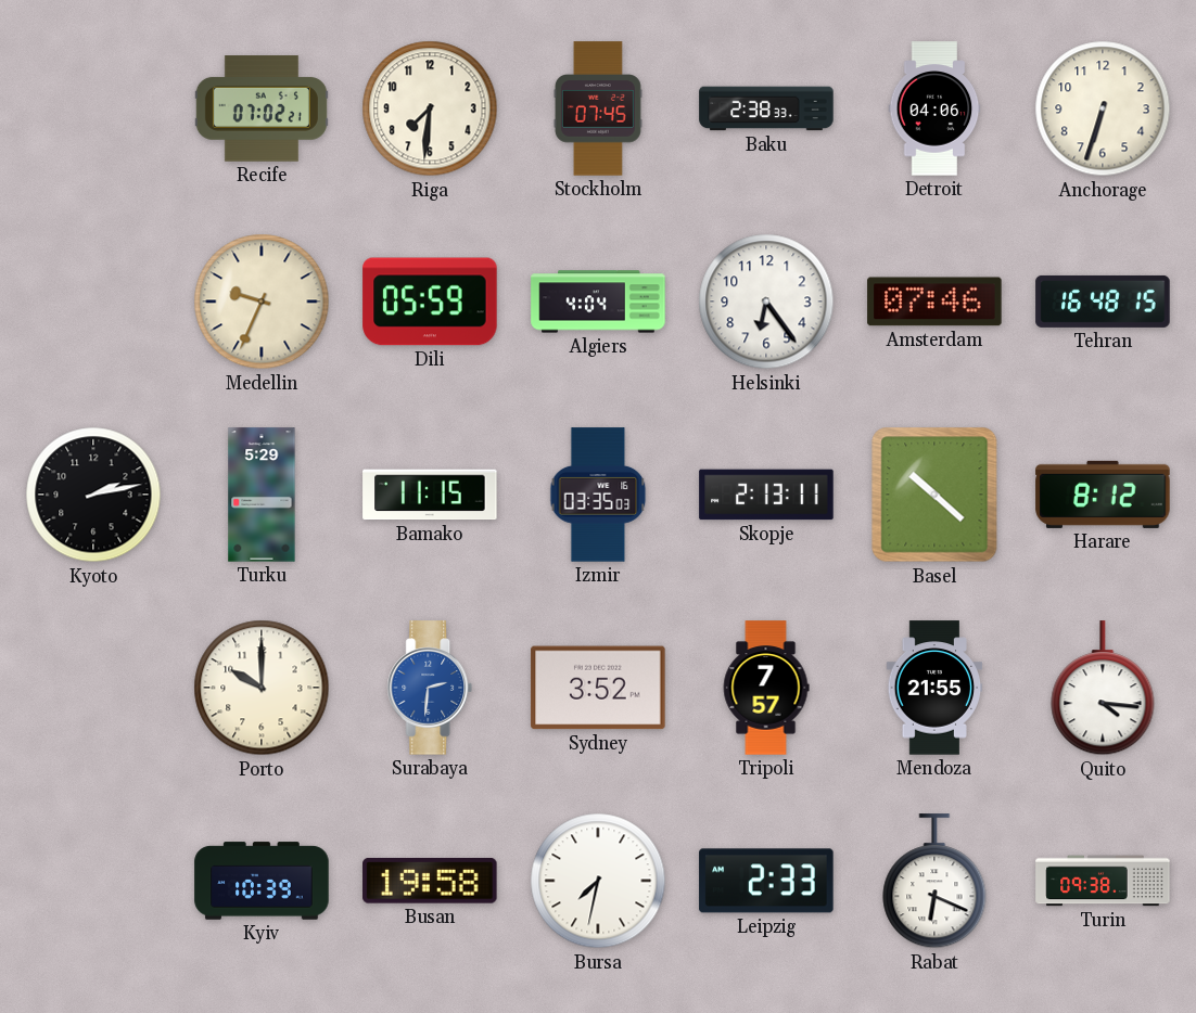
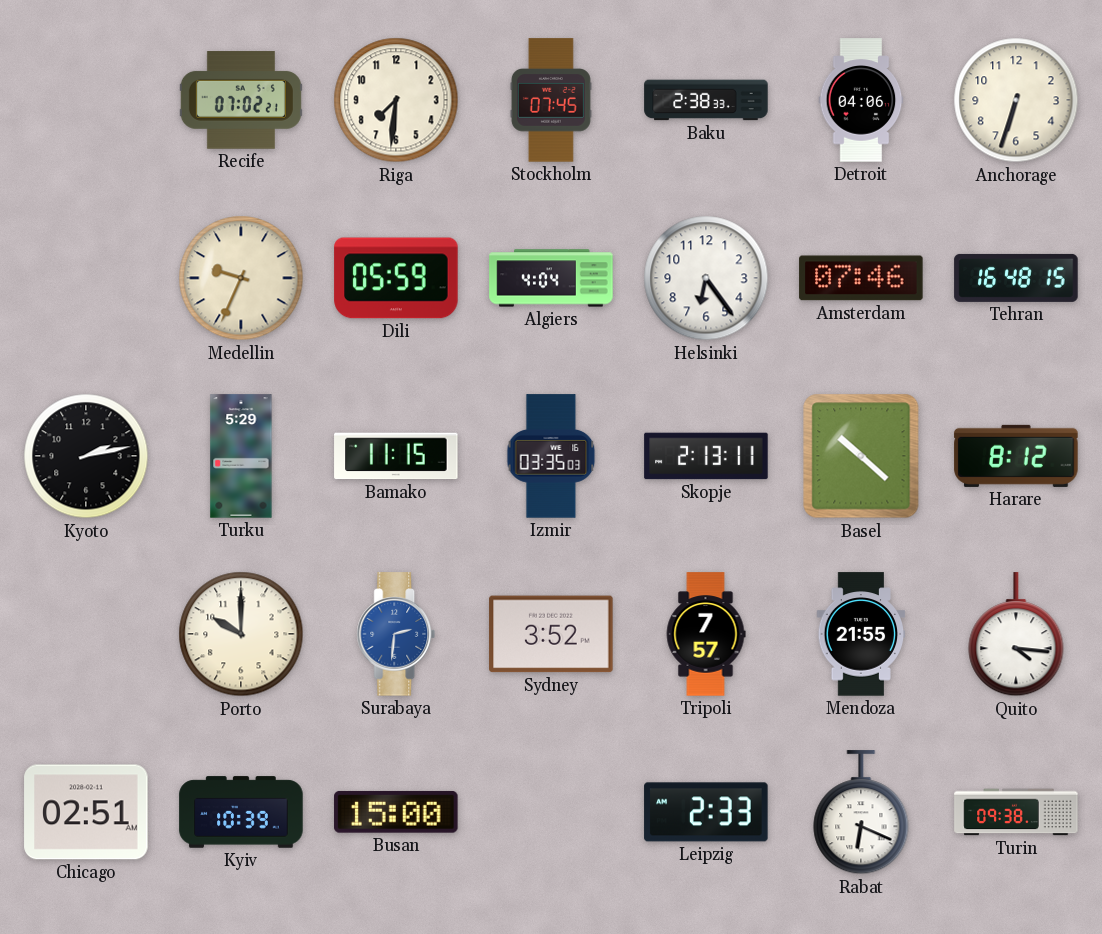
Chicago: none -> 02:51
Busan: 19:58 -> 15:00
Bursa: 7:32 -> none
